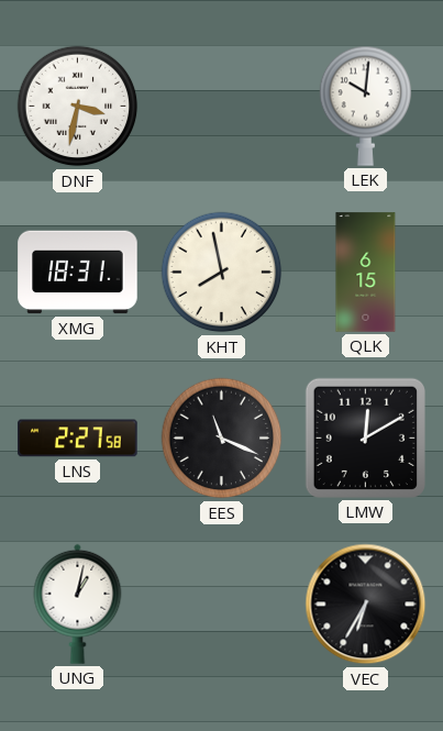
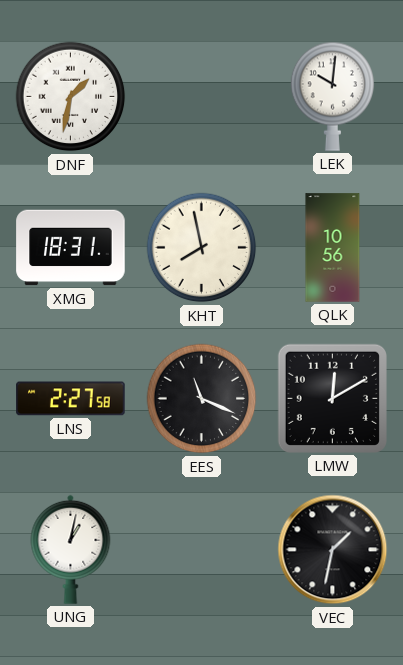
DNF: 3:32 -> 1:32
QLK: 6:15 -> 10:56
VEC: 6:35 -> 1:32
